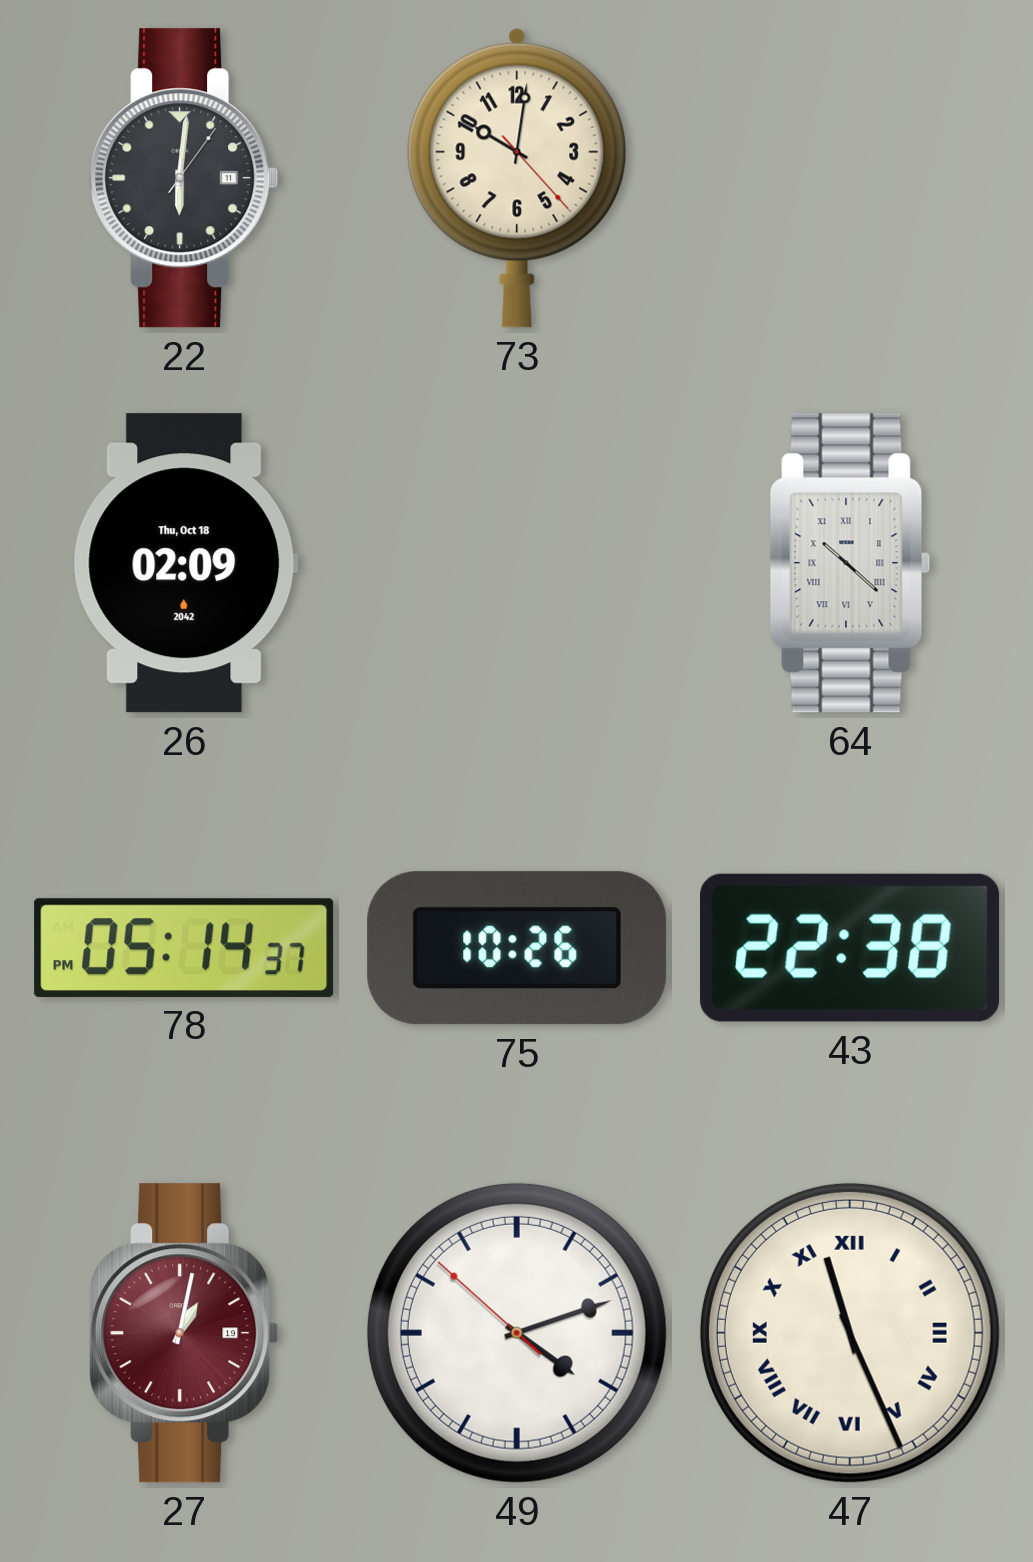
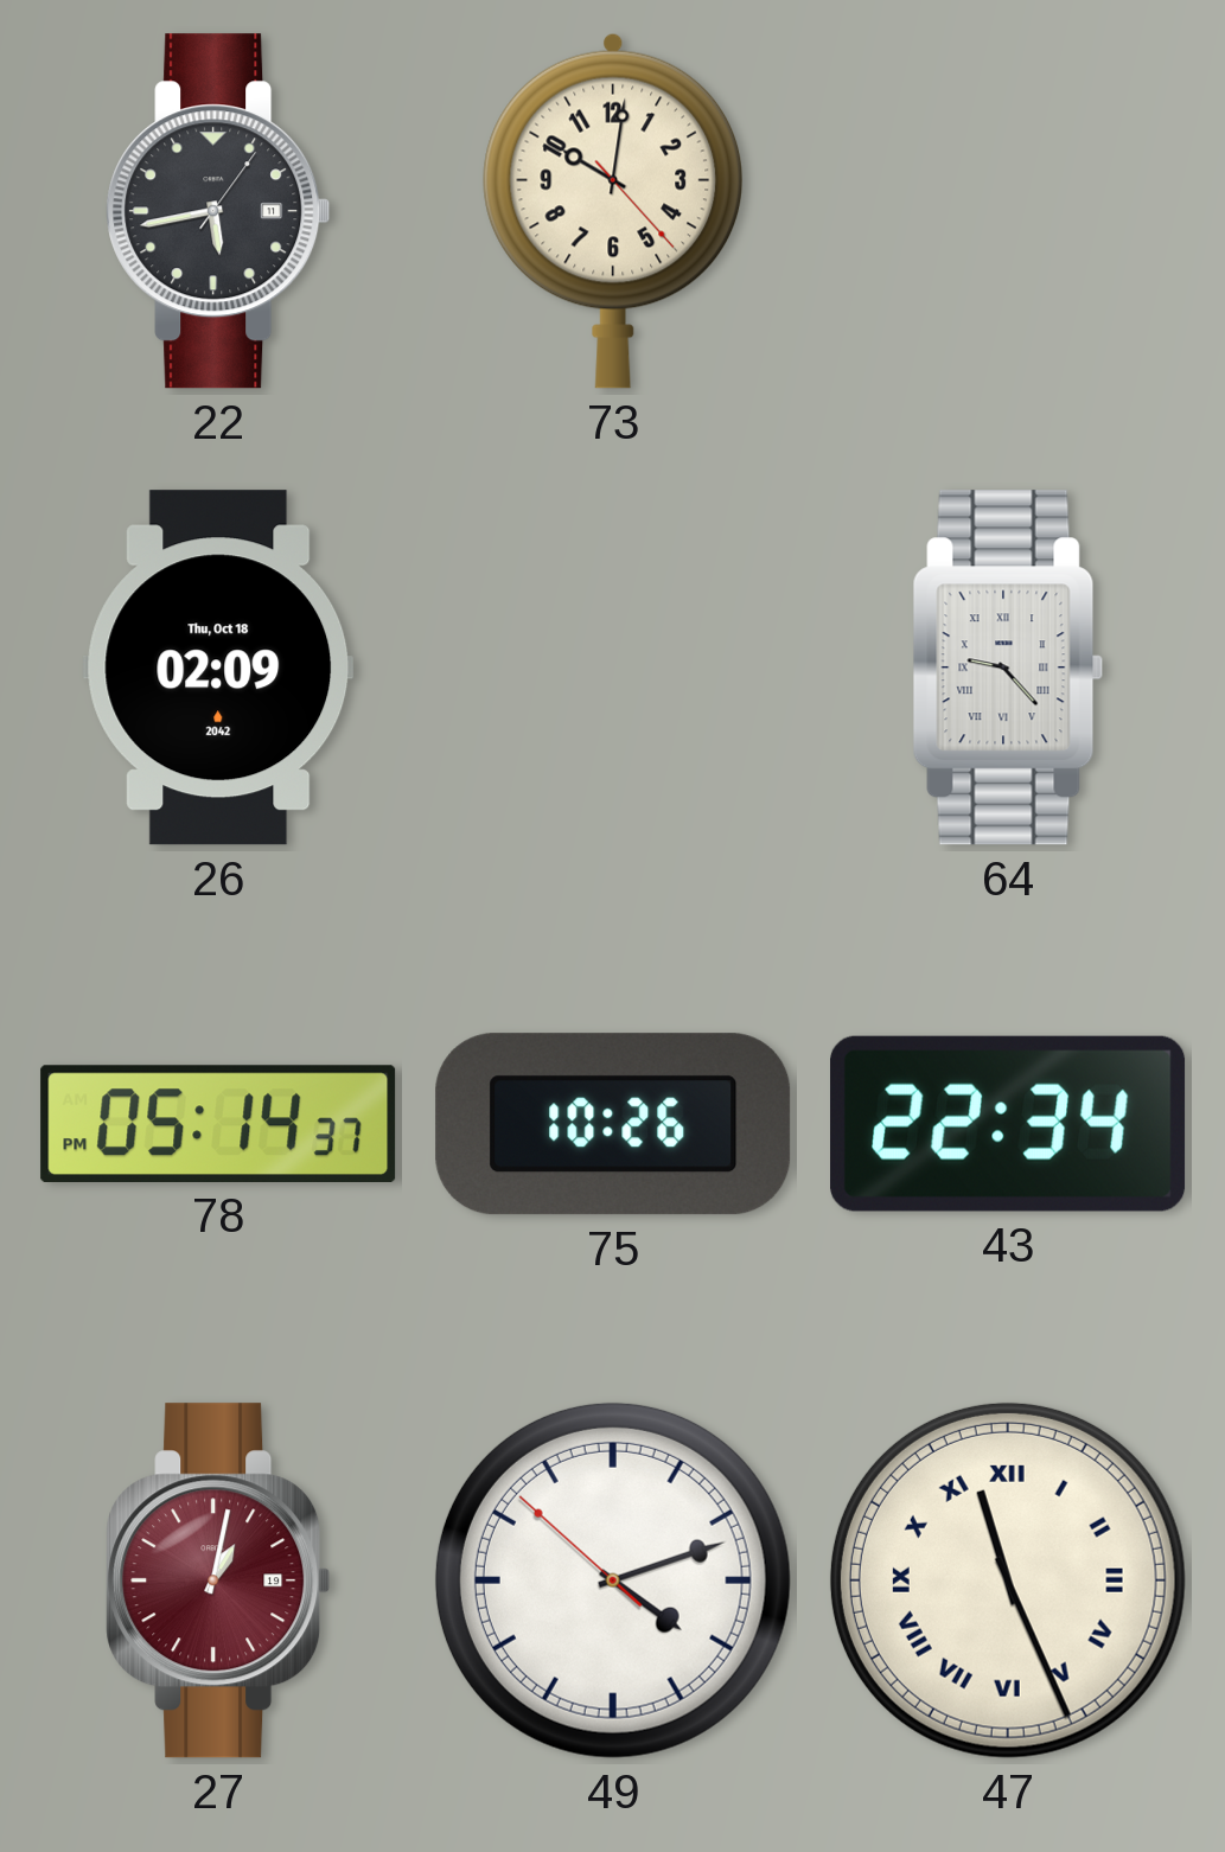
22: 6:01 -> 5:43
64: 10:22 -> 9:23
43: 22:38 -> 22:34
